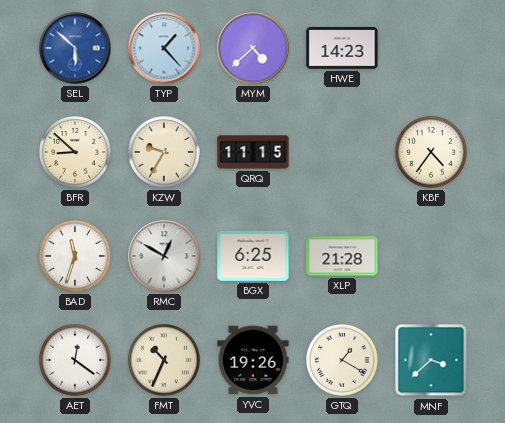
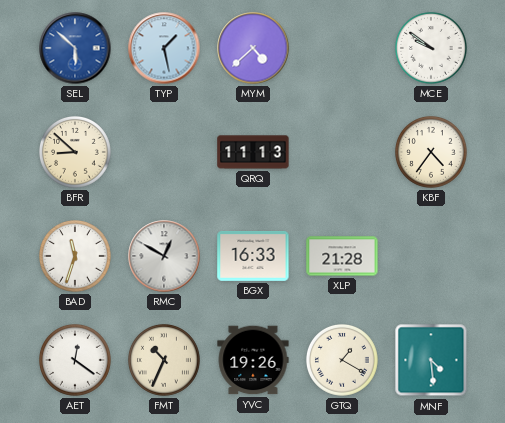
TYP: 1:23 -> 1:28
HWE: 14:23 -> none
MCE: none -> 9:51
KZW: 9:35 -> none
QRQ: 11:15 -> 11:13
BGX: 6:25 -> 16:33
MNF: 3:38 -> 4:29
